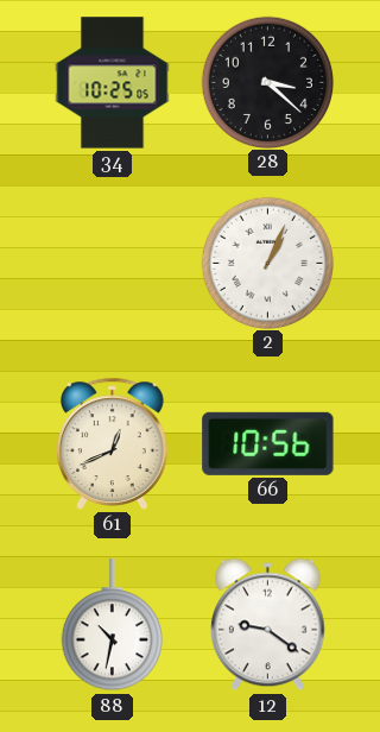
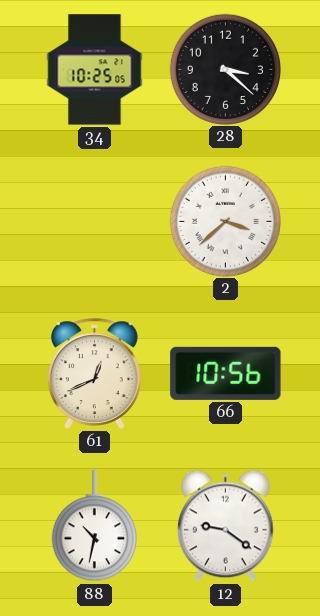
2: 1:04 -> 3:38
